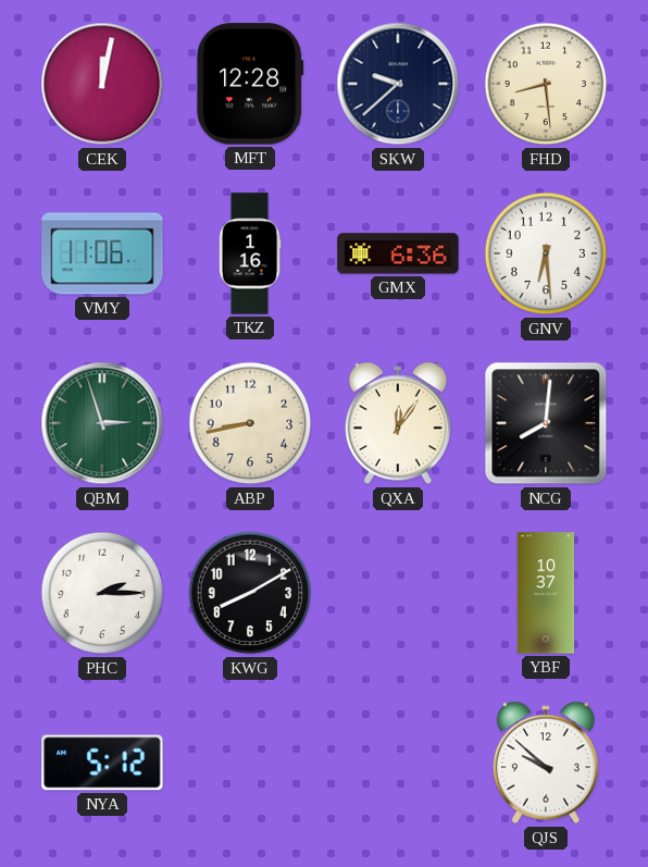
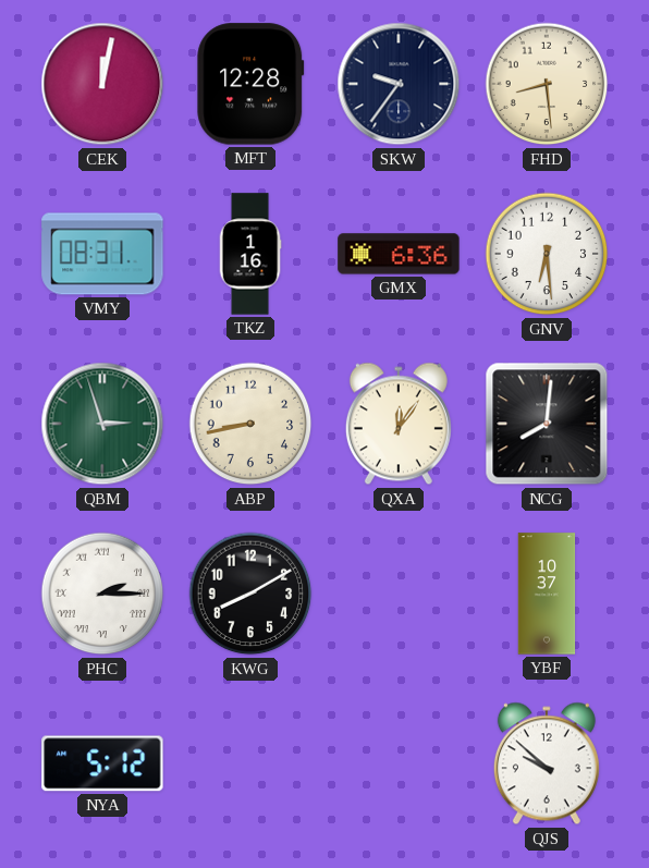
SKW: 9:38 -> 9:36
VMY: 11:06 -> 08:31
PHC numerals: Arabic -> Roman
